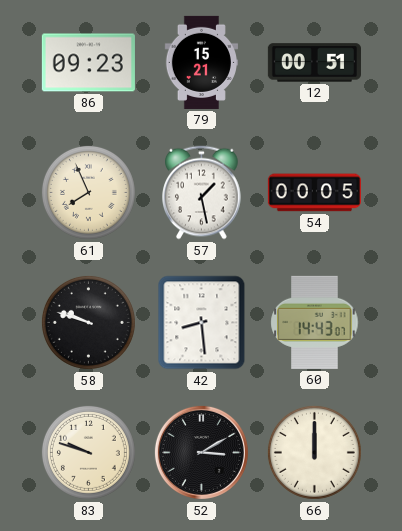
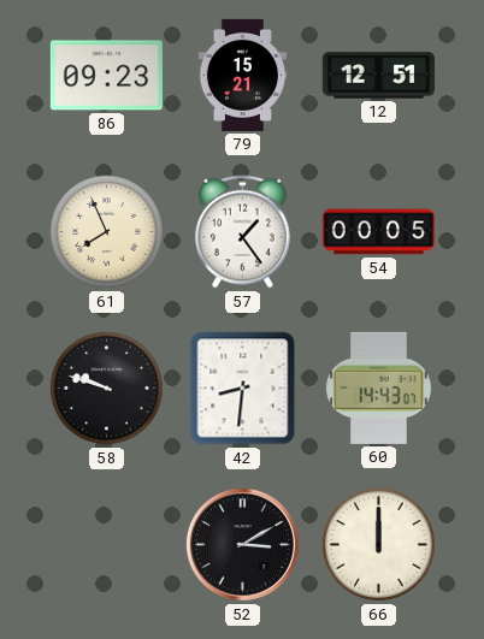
12: 00:51 -> 12:51
57: 1:28 -> 1:24
42: 8:29 -> 8:31
83: 9:48 -> none
